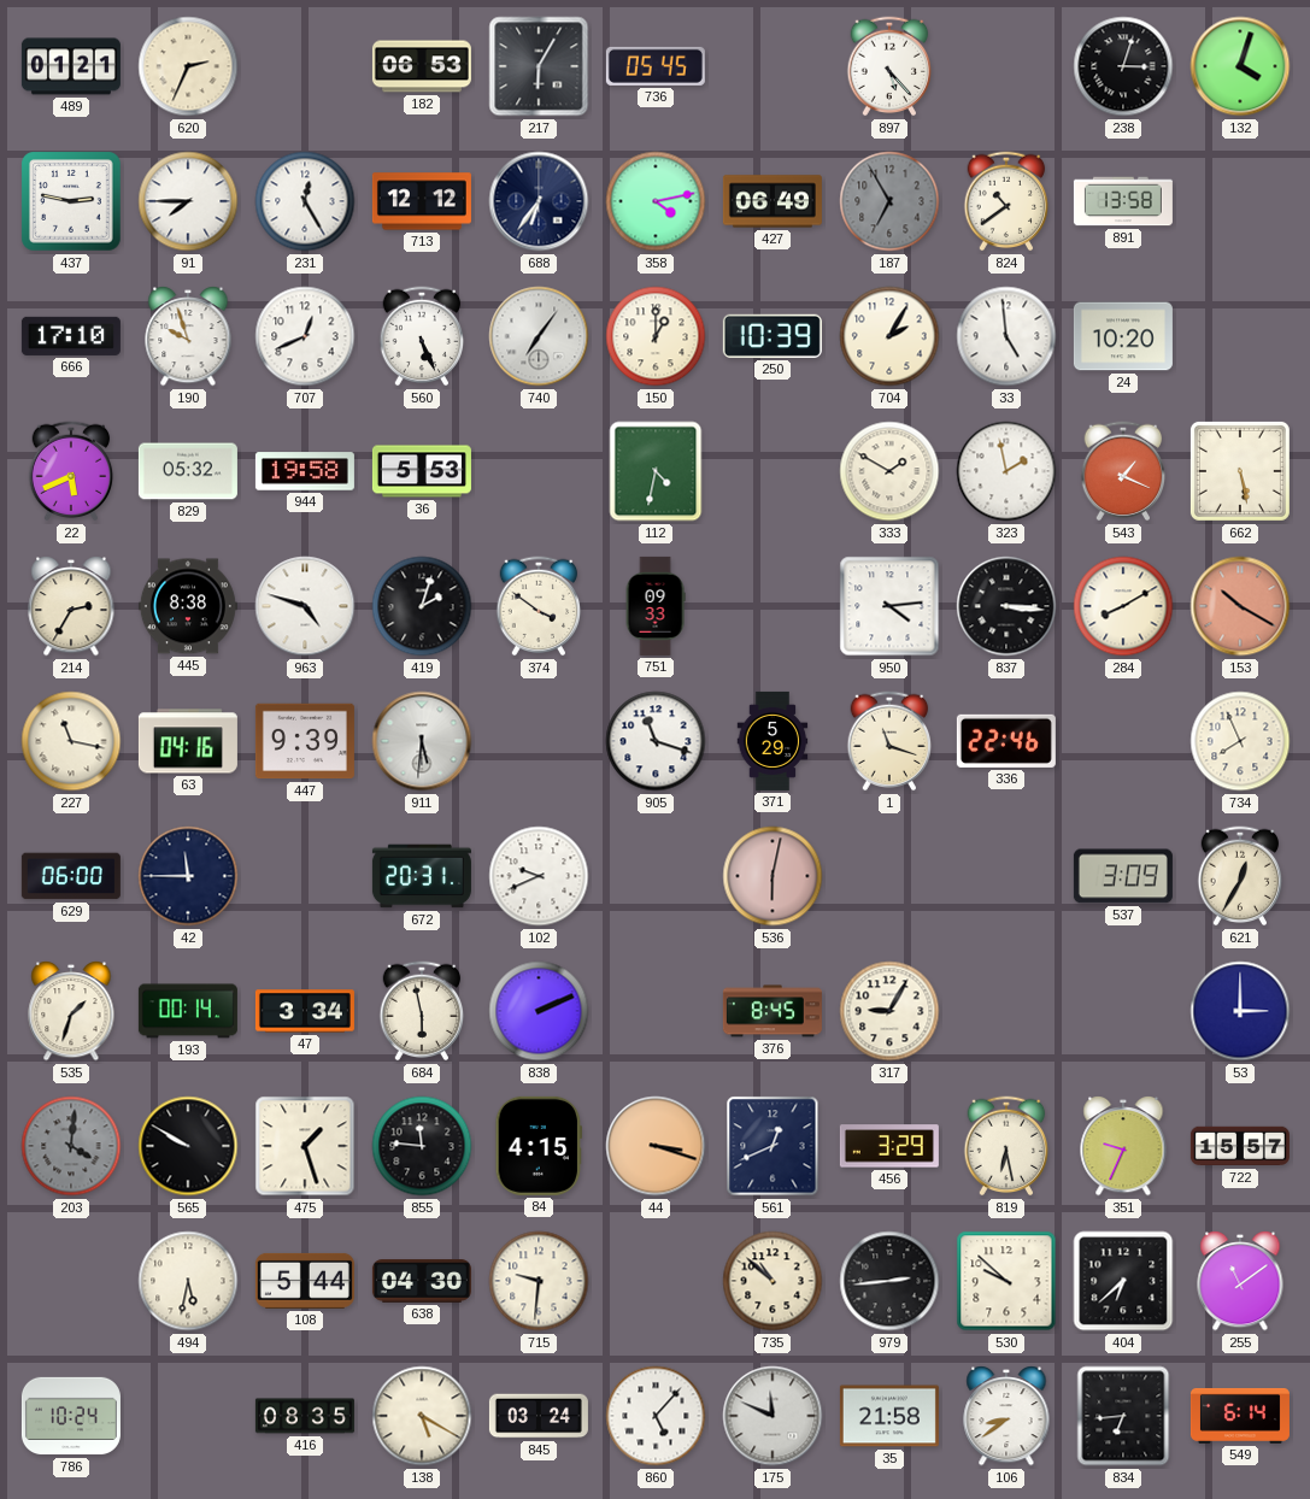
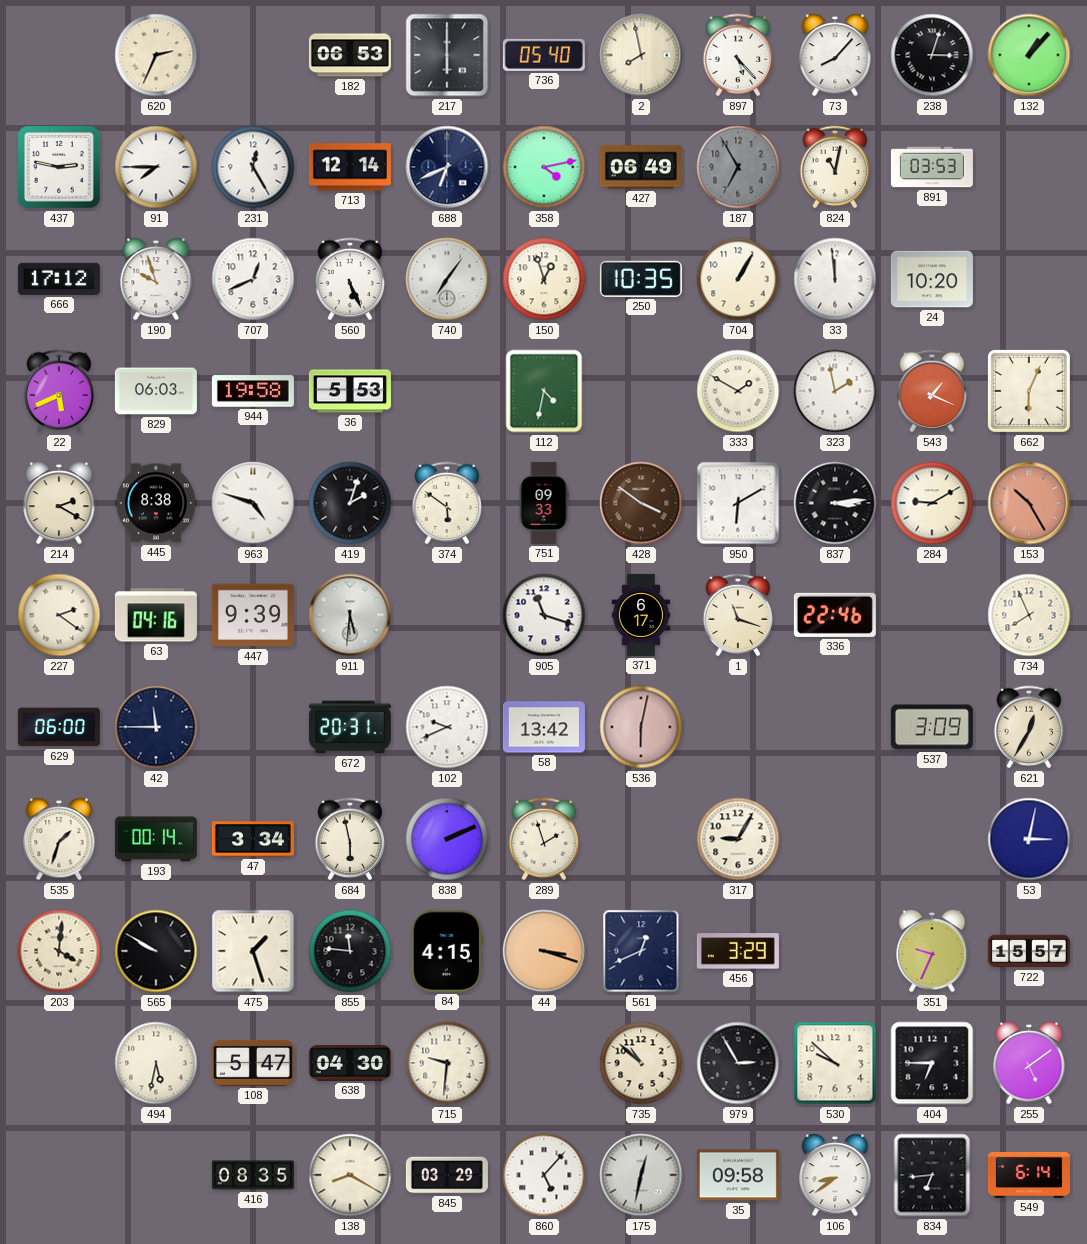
489: 01:21 -> none
217: 6:05 -> 6:00
736: 05:45 -> 05:40
2: none -> 7:58
73: none -> 8:07
132: 4:03 -> 1:07
713: 12:12 -> 12:14
688: 6:36 -> 6:41
824: 10:39 -> 11:02
891: 13:58 -> 03:53
666: 17:10 -> 17:12
150: 1:00 -> 12:57
250: 10:39 -> 10:35
704: 2:05 -> 1:05
33: 4:59 -> 11:59
829: 05:32 -> 06:03
662: 5:28 -> 6:04
214: 2:35 -> 2:20
374: 3:51 -> 5:51
428: none -> 3:51
950: 4:14 -> 6:10
837: 3:16 -> 3:14
284: 8:10 -> 9:10
153: 10:20 -> 10:25
227: 11:17 -> 2:21
371: 5:29 -> 6:17
58: none -> 13:42
289: none -> 1:57
376: 8:45 -> none
53: 3:00 -> 3:02
203 dial: grey -> cream
819: 6:28 -> none
108: 5:44 -> 5:47
979: 2:44 -> 2:55
404: 6:38 -> 6:45
255: 11:09 -> 5:09
786: 10:24 -> none
138: 5:20 -> 8:20
845: 03:24 -> 03:29
175: 11:49 -> 12:32
35: 21:58 -> 09:58
